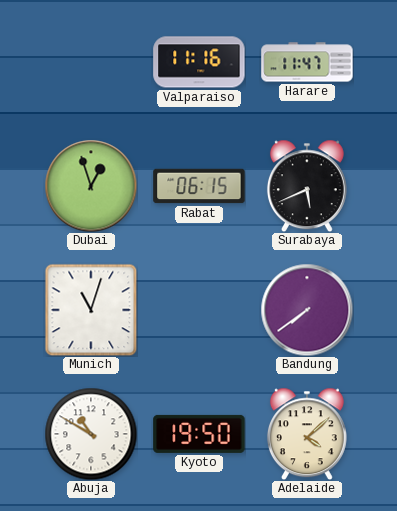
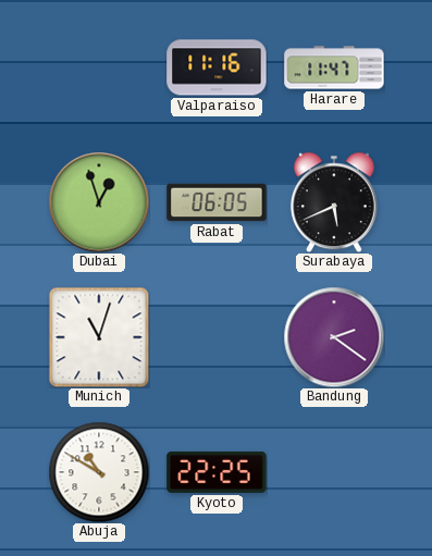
Rabat: 06:15 -> 06:05
Bandung: 7:39 -> 2:21
Kyoto: 19:50 -> 22:25
Adelaide: 4:08 -> none
